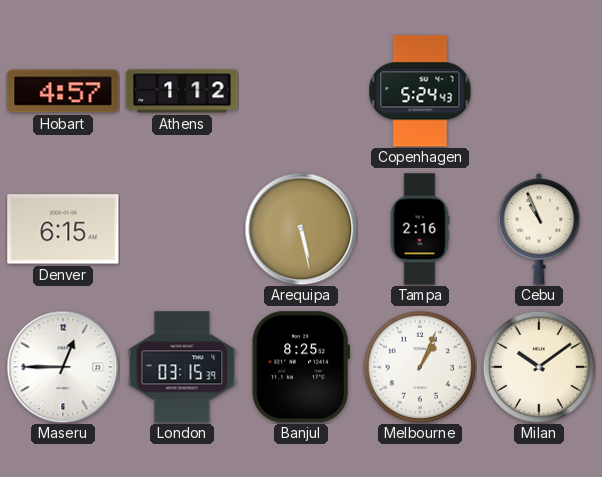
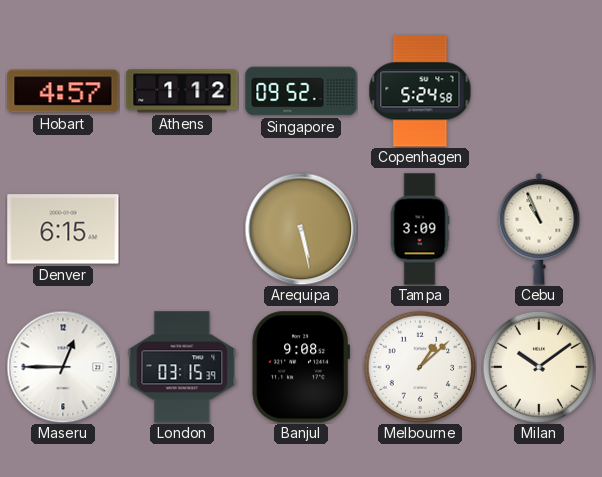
Singapore: none -> 09:52
Copenhagen: 5:24:43 -> 5:24:58
Tampa: 2:16 -> 3:09
Banjul: 8:25 -> 9:08
Melbourne: 1:04 -> 1:08
